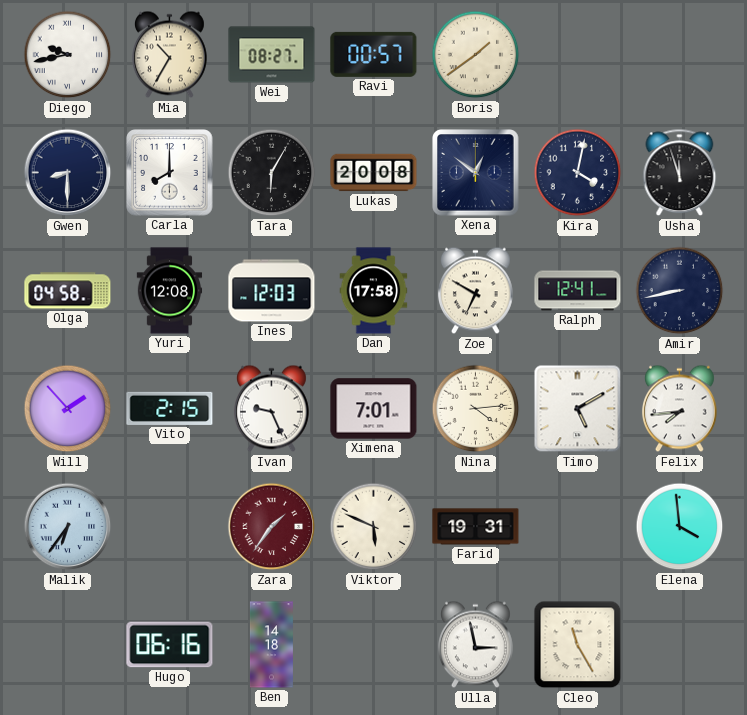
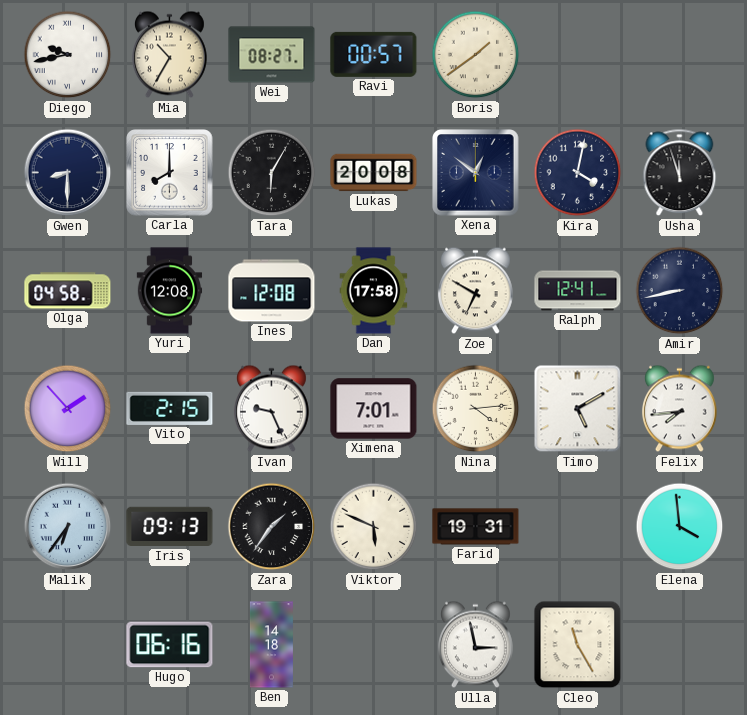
Ines: 12:03 -> 12:08
Iris: none -> 09:13
Zara dial: burgundy -> black
